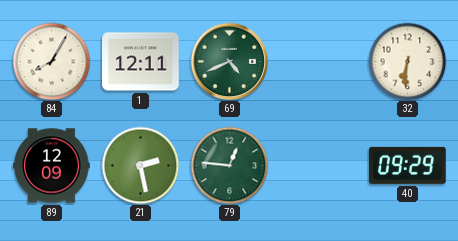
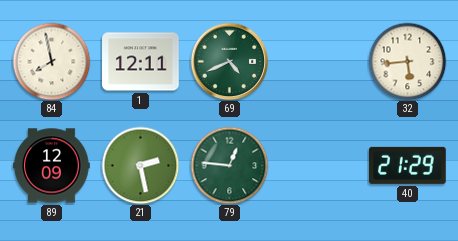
84: 8:05 -> 7:58
32: 6:31 -> 5:44
40: 09:29 -> 21:29
